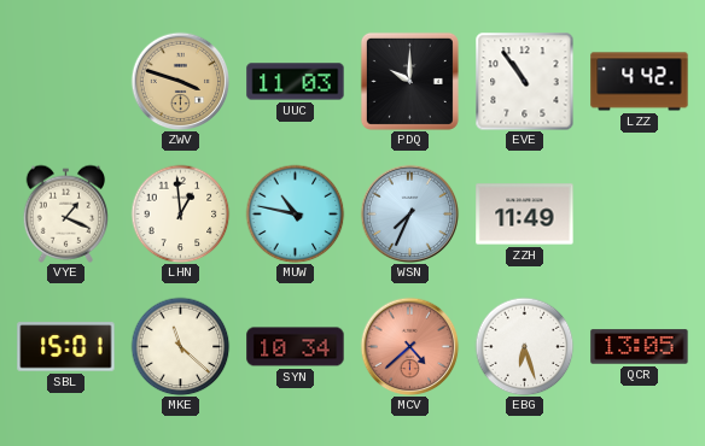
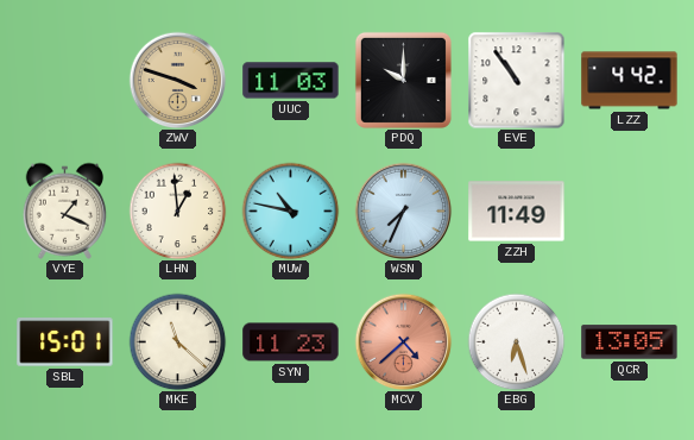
SYN: 10:34 -> 11:23
